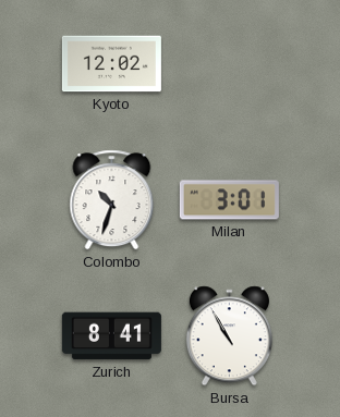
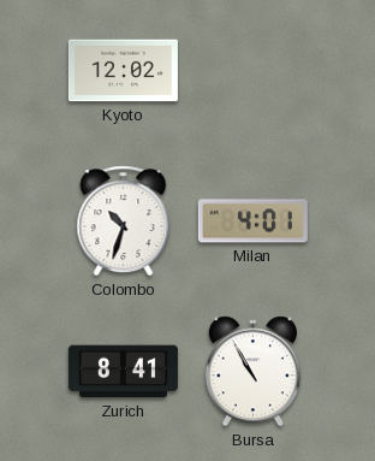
Milan: 3:01 -> 4:01
